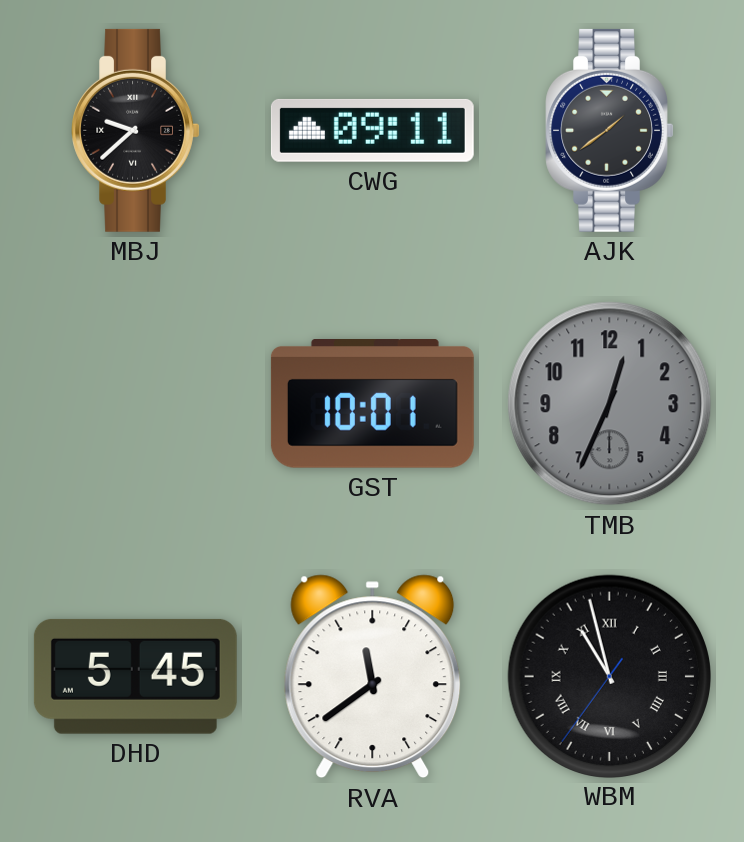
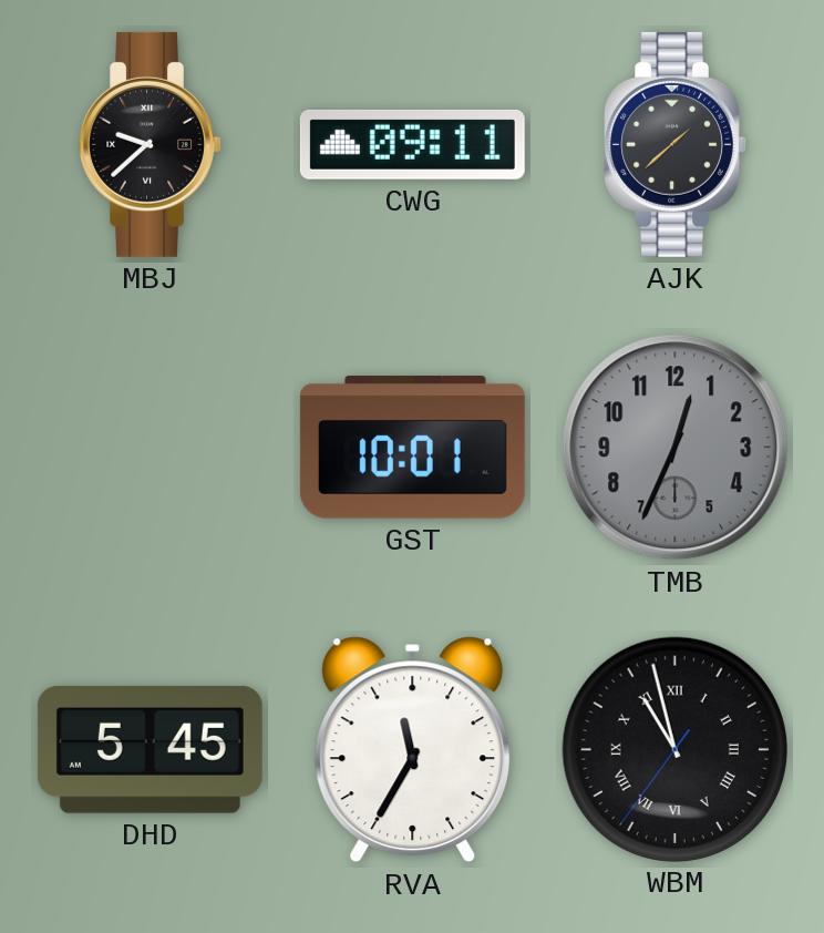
AJK: 1:39 -> 1:38
RVA: 11:39 -> 11:35
